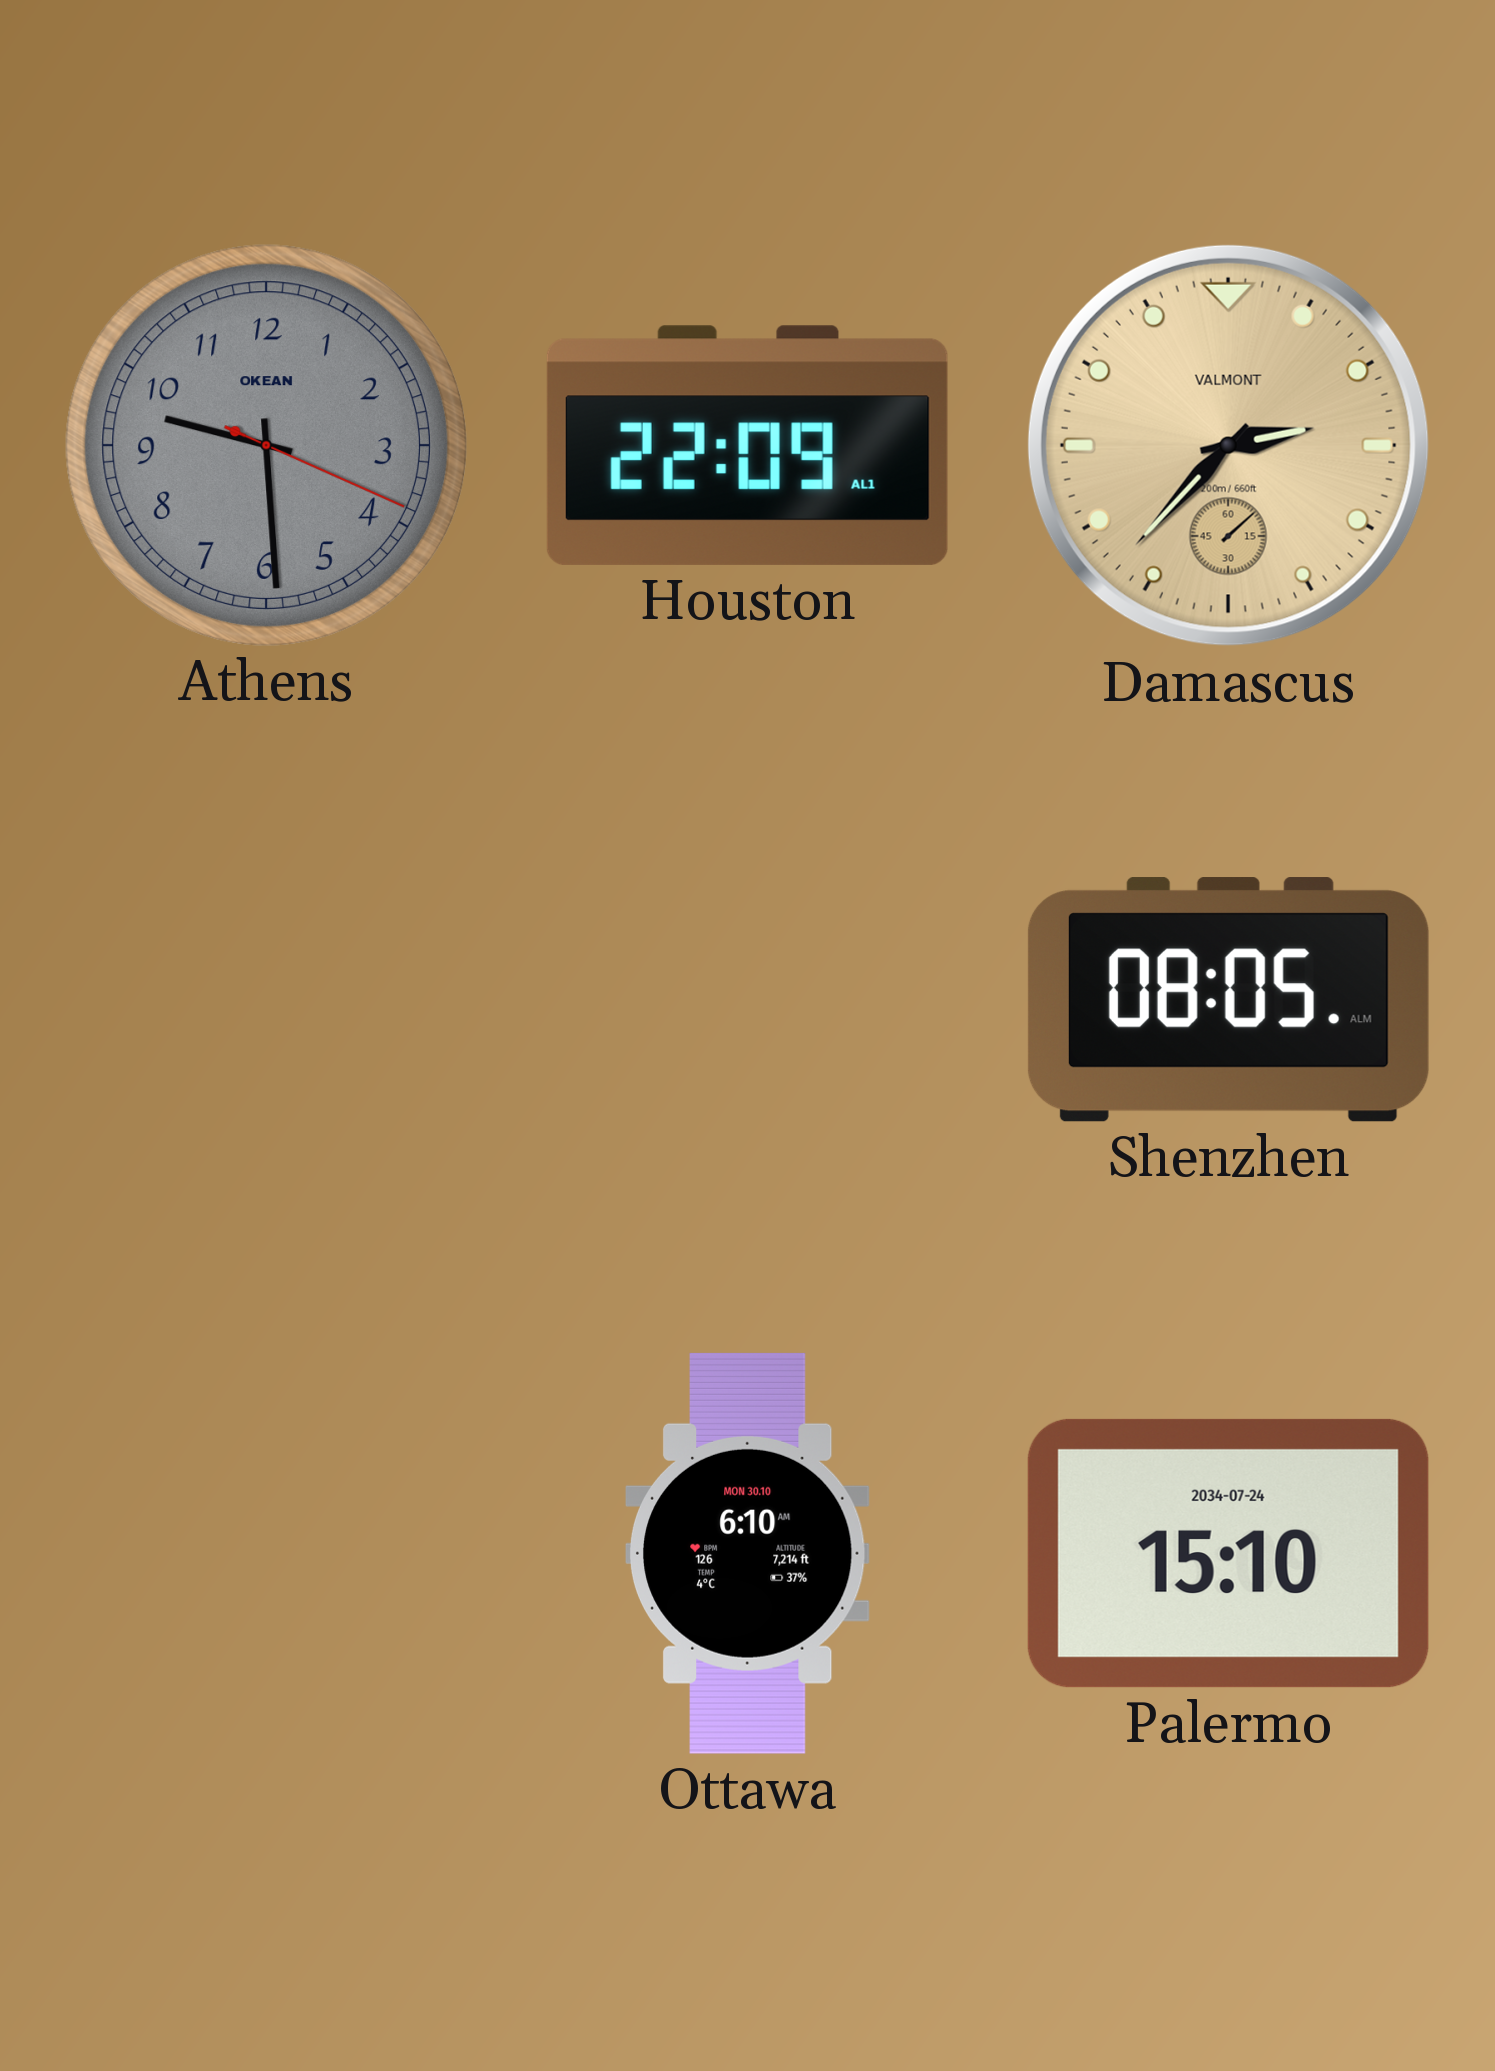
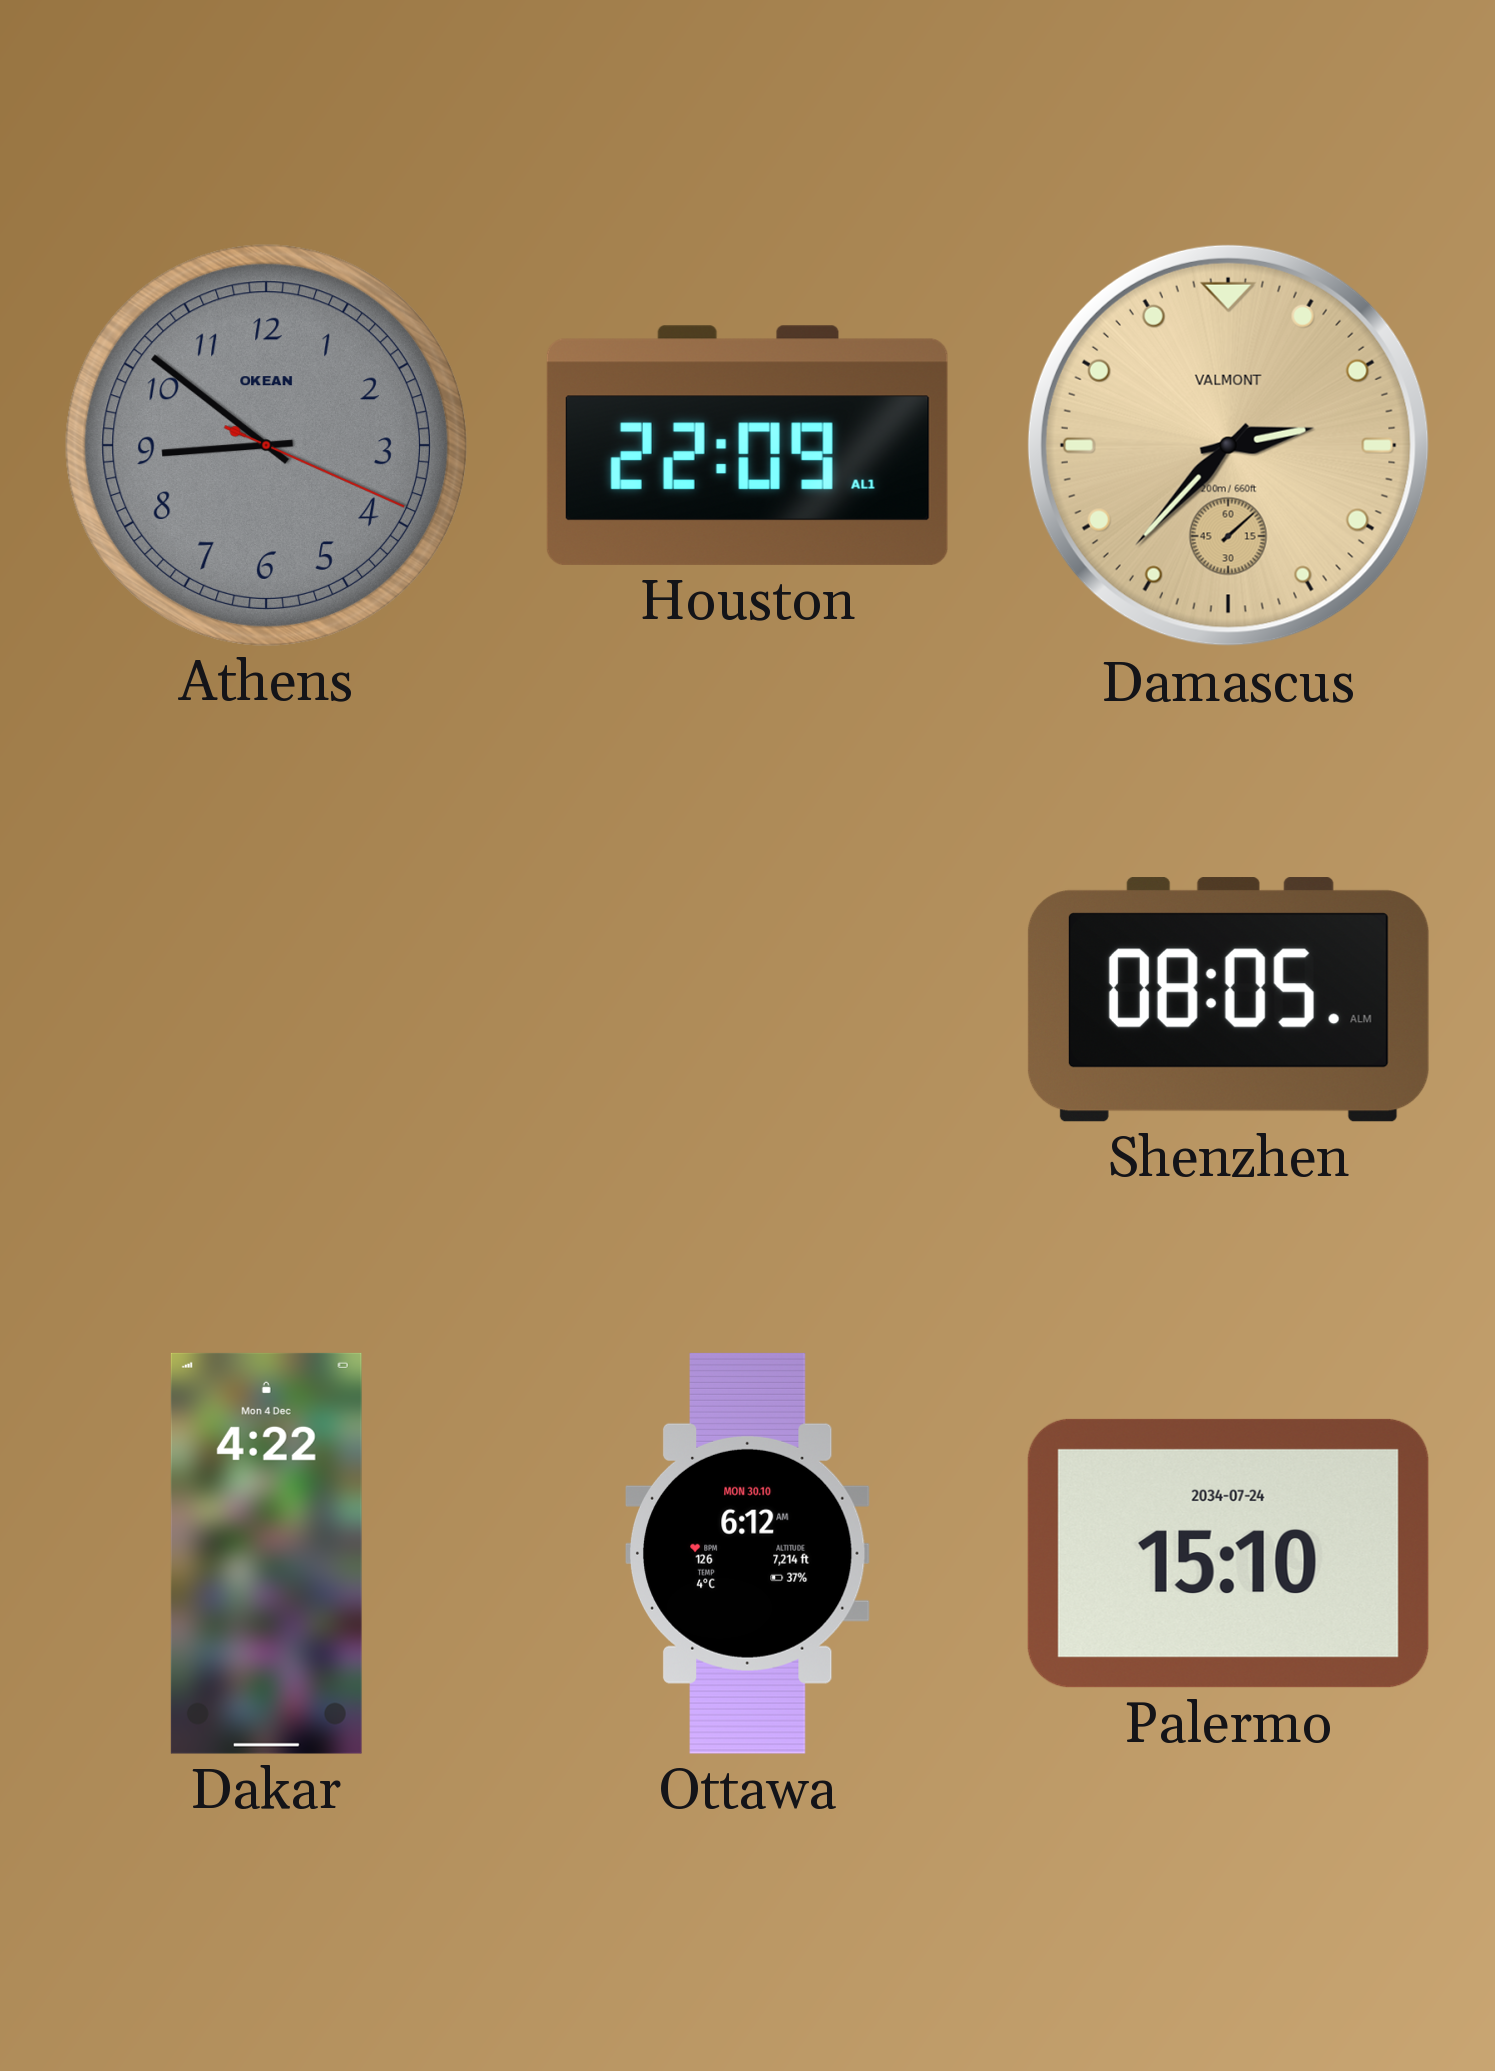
Athens: 9:29 -> 8:51
Dakar: none -> 4:22
Ottawa: 6:10 -> 6:12
